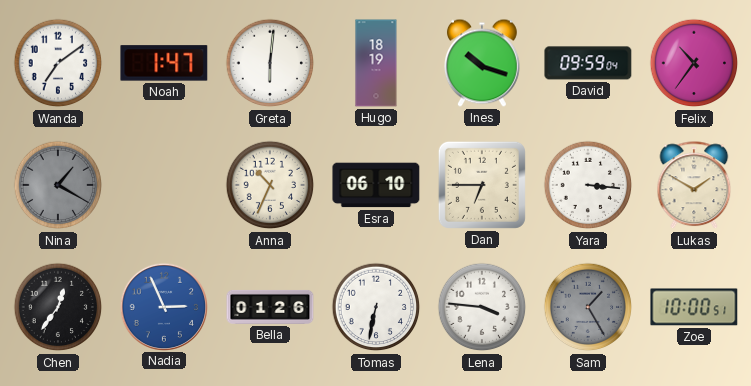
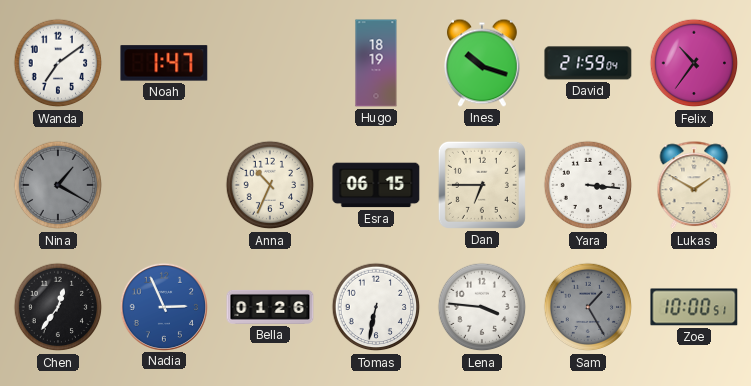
Greta: 6:01 -> none
David: 09:59 -> 21:59
Esra: 06:10 -> 06:15
